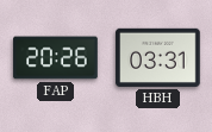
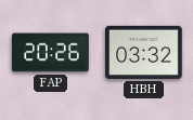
HBH: 03:31 -> 03:32
